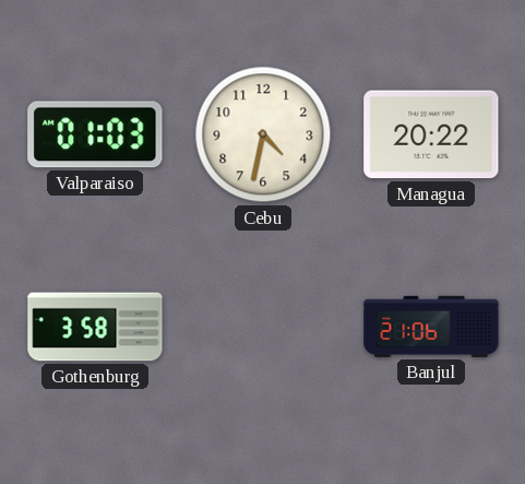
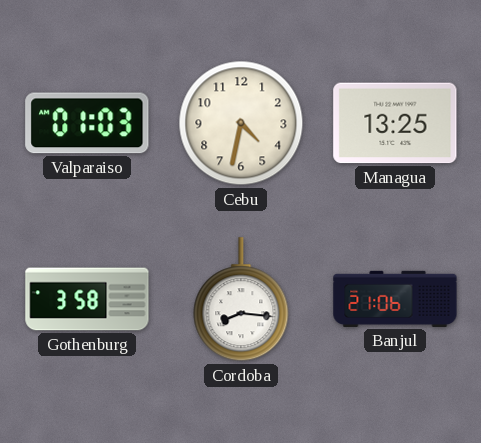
Managua: 20:22 -> 13:25
Cordoba: none -> 8:16
